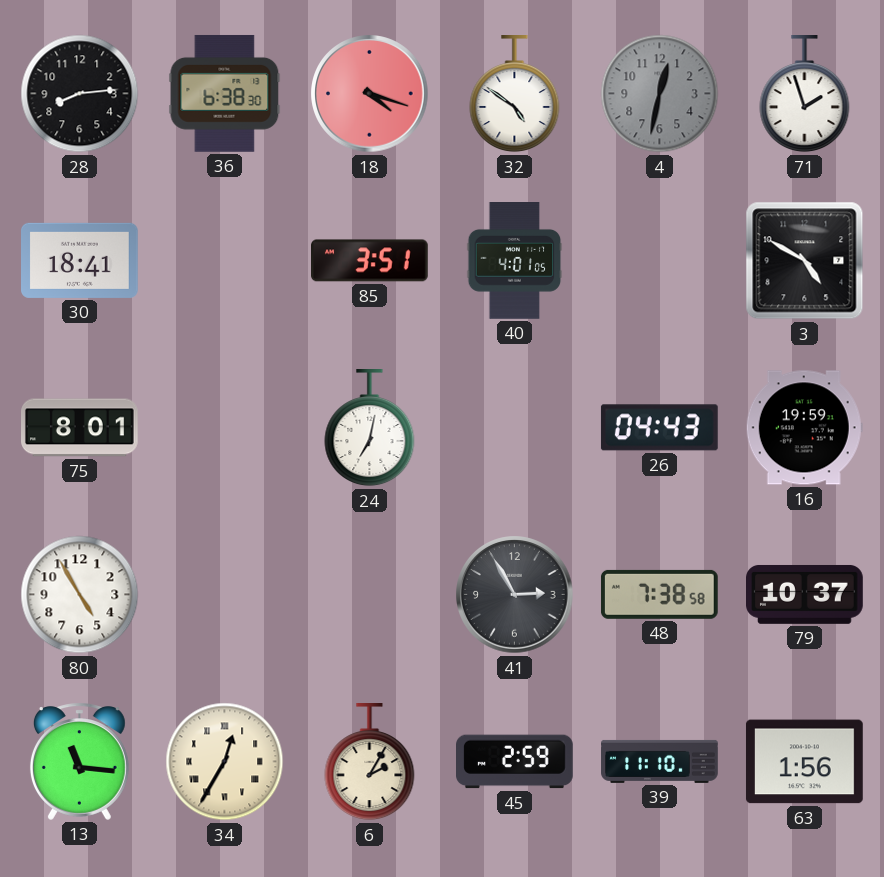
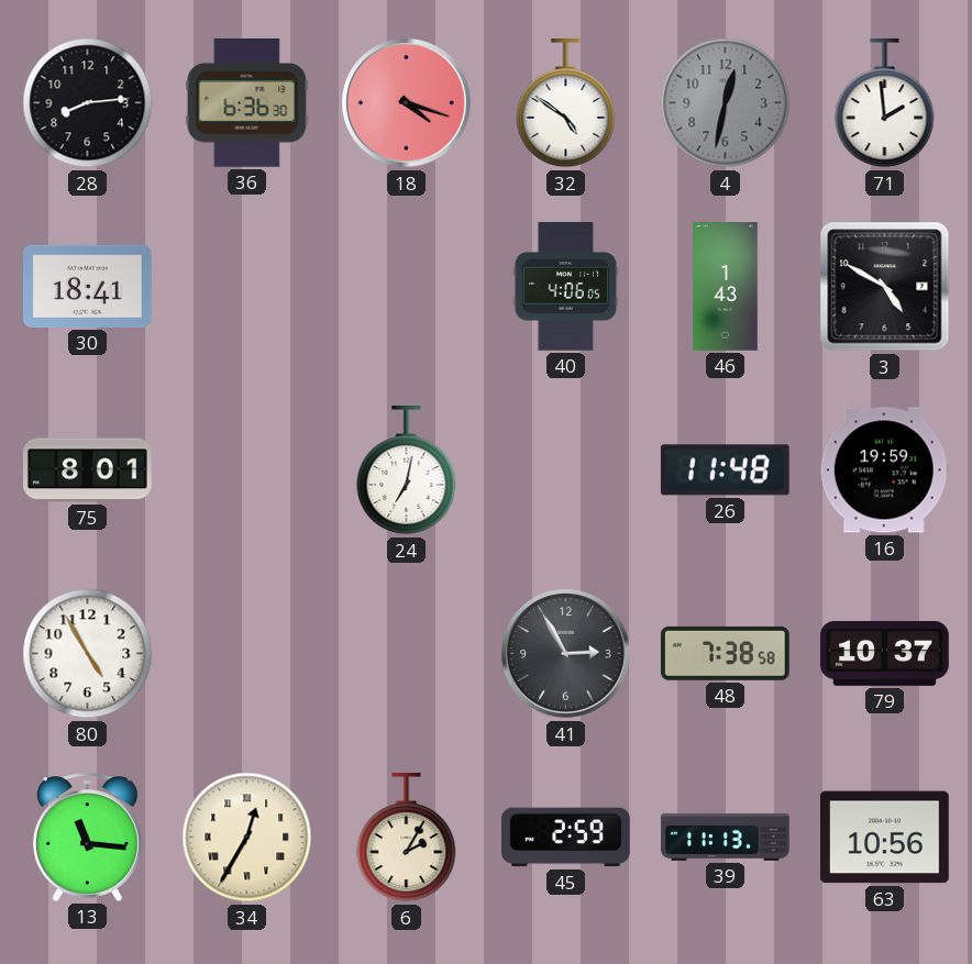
36: 6:38 -> 6:36
71: 1:57 -> 1:59
85: 3:51 -> none
40: 4:01 -> 4:06
46: none -> 1:43
26: 04:43 -> 11:48
39: 11:10 -> 11:13
63: 1:56 -> 10:56
